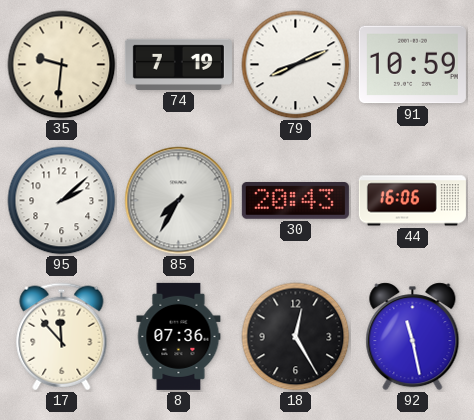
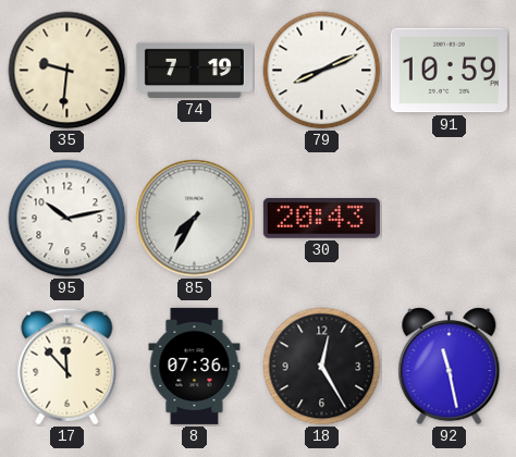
95: 2:08 -> 10:13
44: 16:06 -> none
